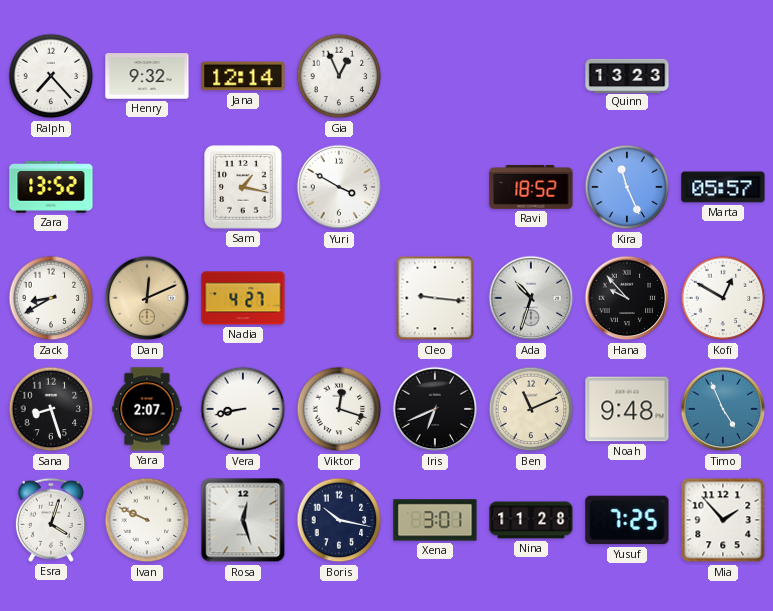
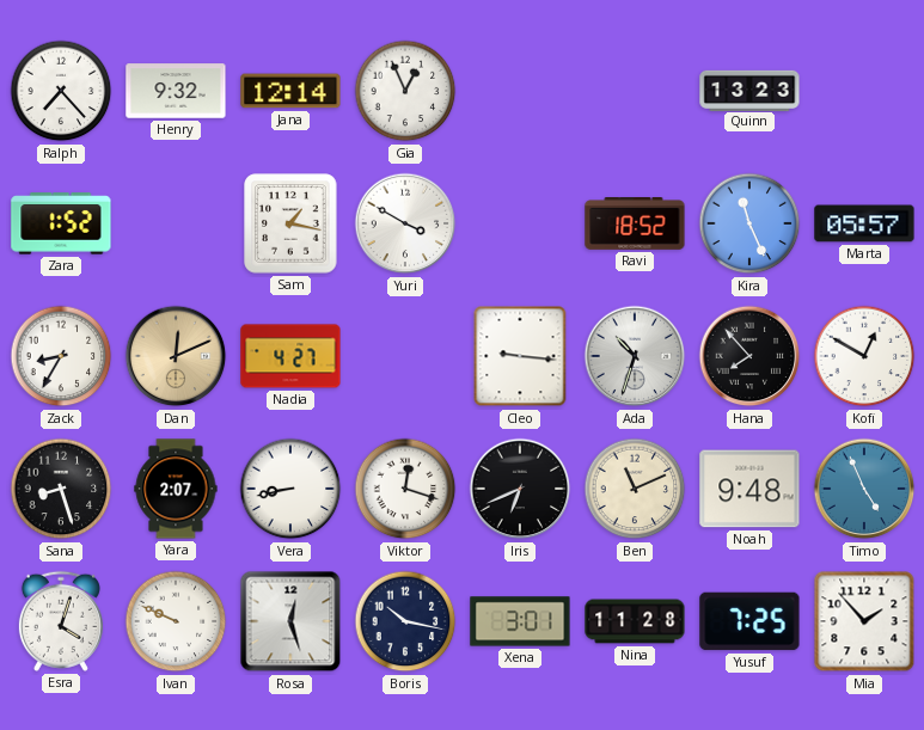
Zara: 13:52 -> 1:52
Zack: 8:40 -> 8:35
Hana: 9:53 -> 7:53
